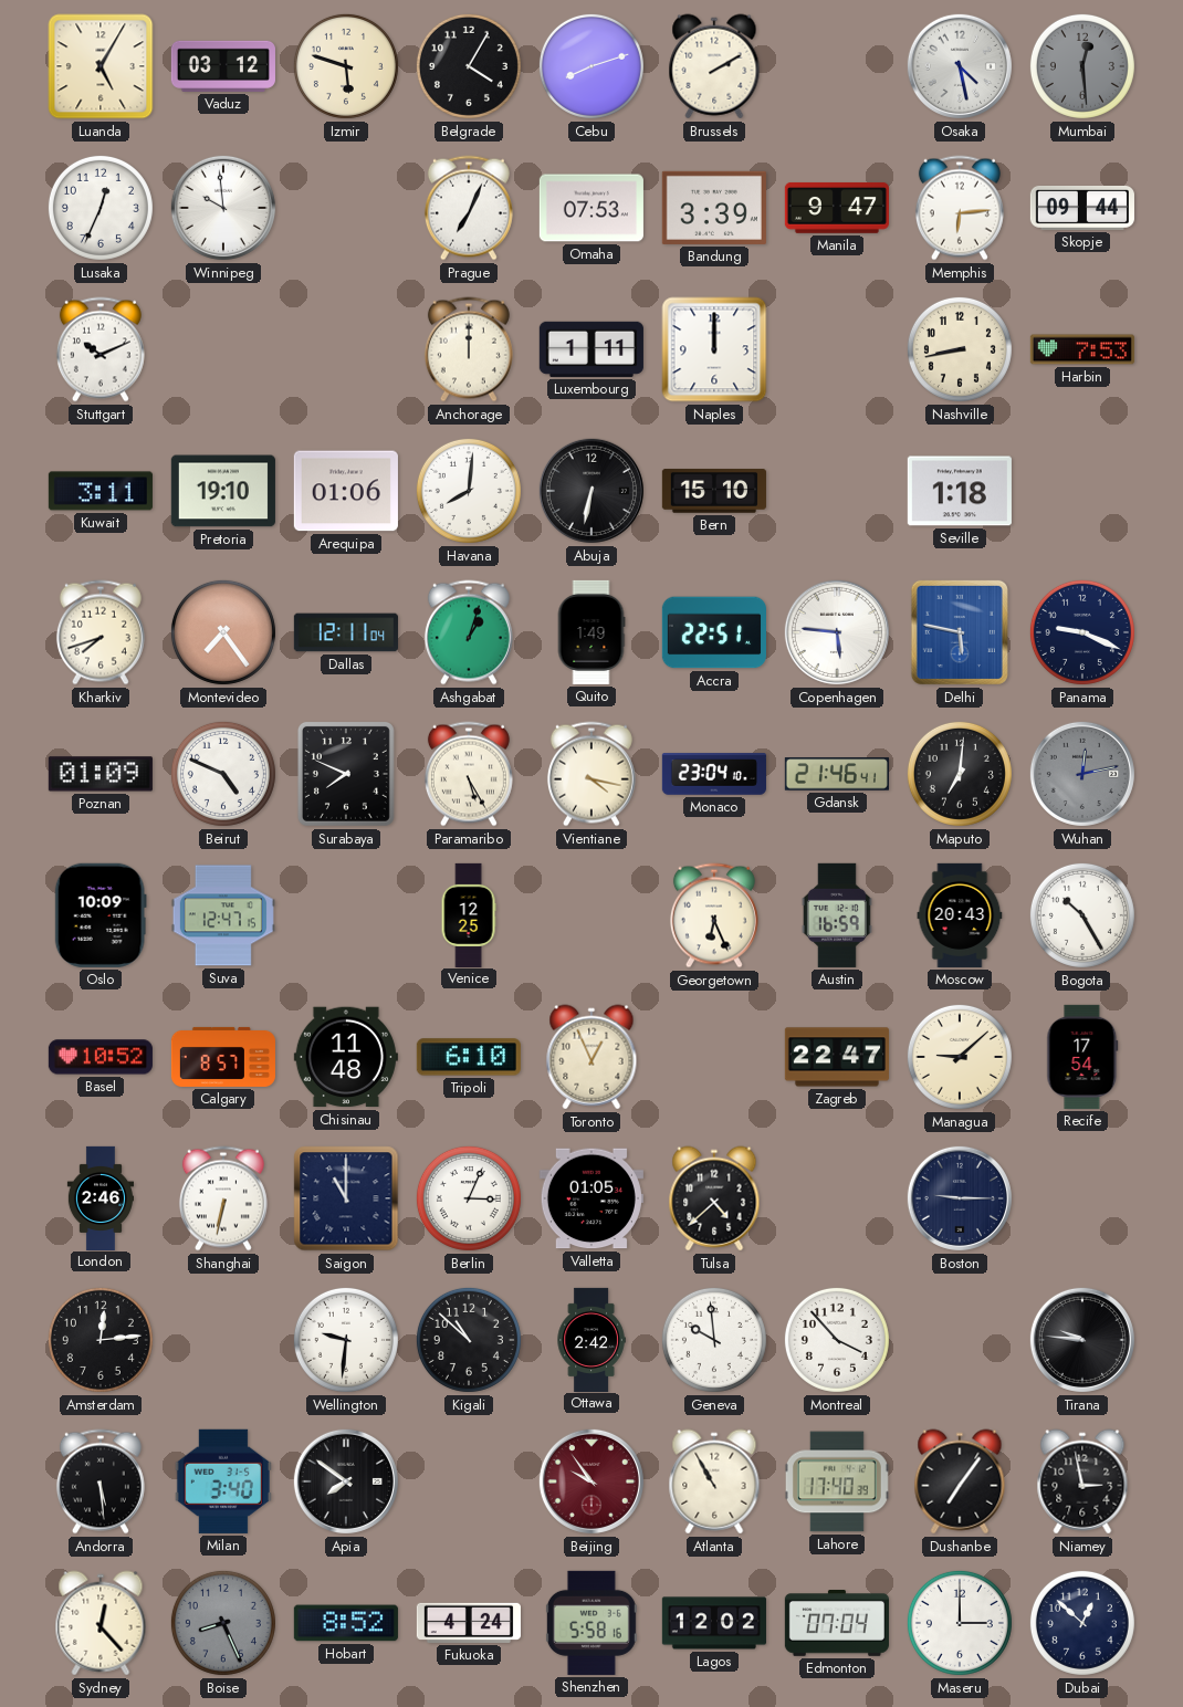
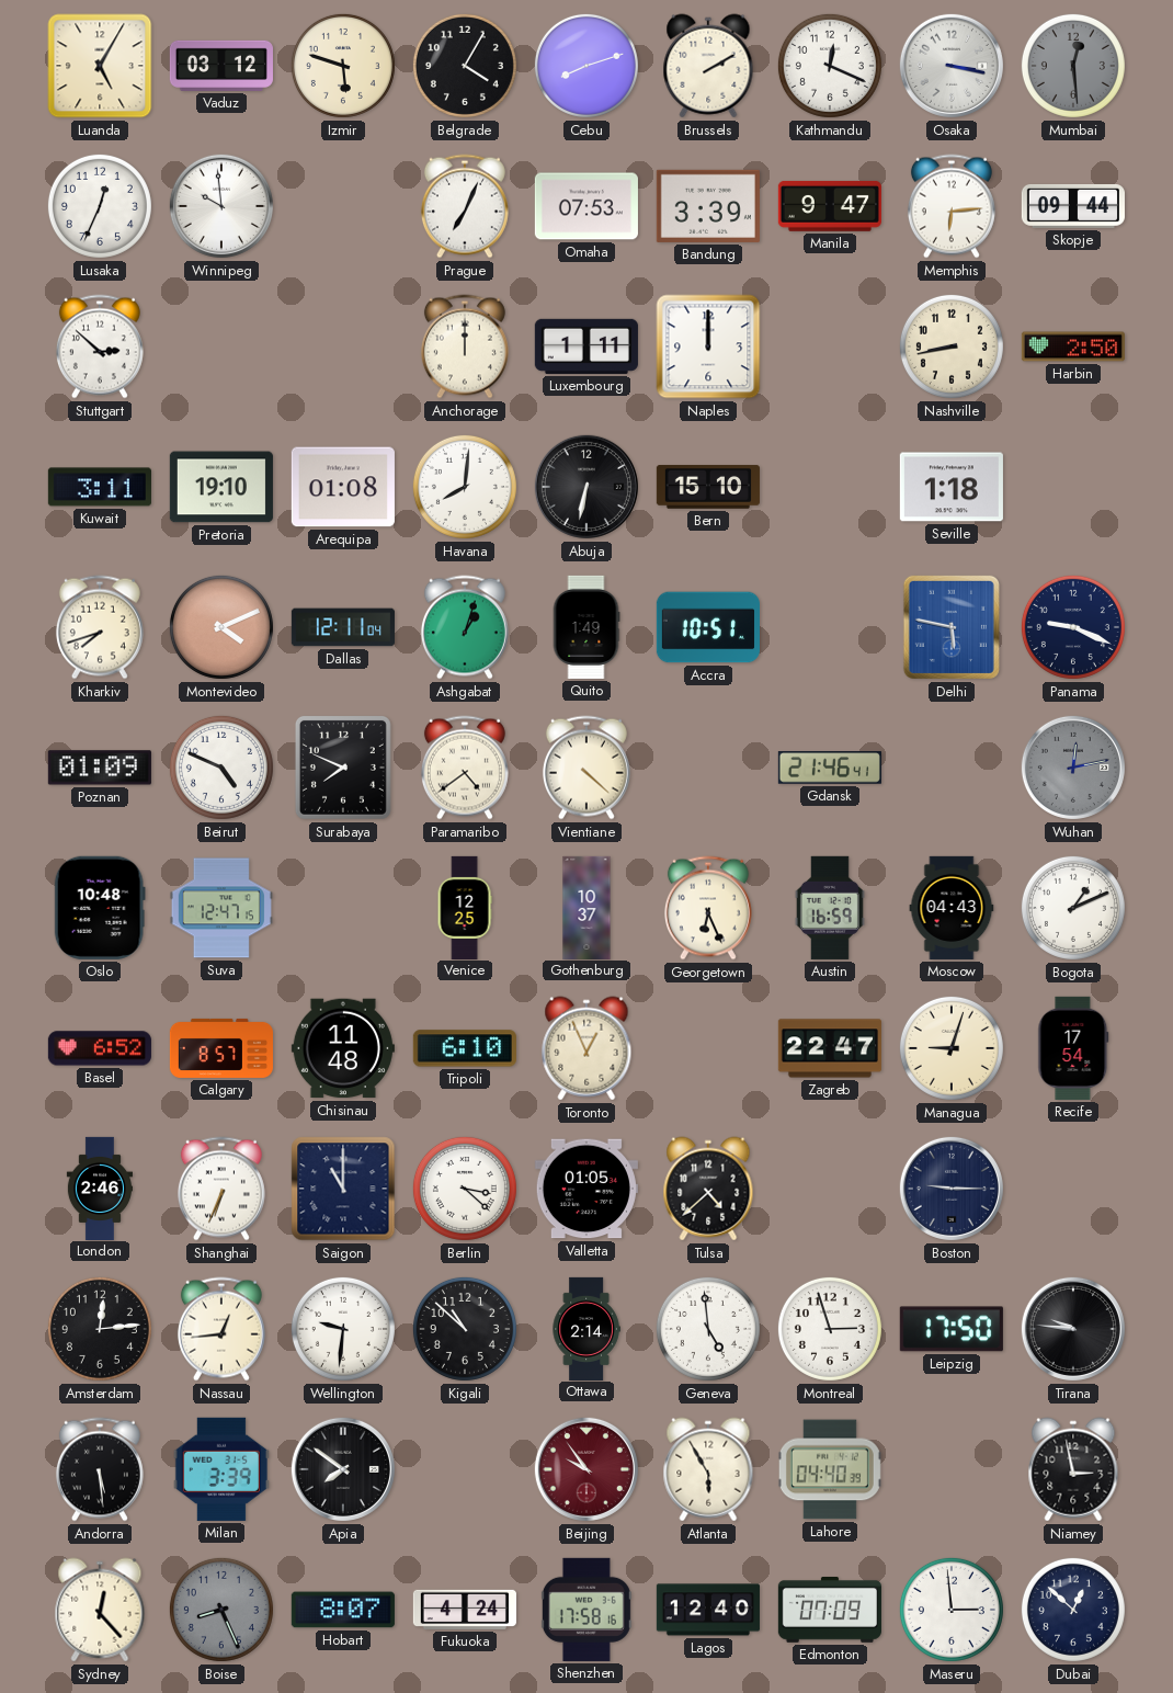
Kathmandu: none -> 12:19
Osaka: 4:28 -> 3:17
Stuttgart: 10:11 -> 2:52
Harbin: 7:53 -> 2:50
Arequipa: 01:06 -> 01:08
Montevideo: 7:24 -> 4:11
Accra: 22:51 -> 10:51
Copenhagen: 5:46 -> none
Paramaribo: 5:25 -> 4:39
Vientiane: 4:17 -> 4:22
Monaco: 23:04 -> none
Maputo: 7:01 -> none
Oslo: 10:09 -> 10:48
Gothenburg: none -> 10:37
Moscow: 20:43 -> 04:43
Bogota: 10:25 -> 1:11
Basel: 10:52 -> 6:52
Managua: 9:08 -> 9:03
Shanghai: 6:32 -> 6:34
Berlin: 3:04 -> 3:22
Nassau: none -> 12:44
Ottawa: 2:42 -> 2:14
Geneva: 9:59 -> 4:59
Montreal: 3:53 -> 2:57
Leipzig: none -> 17:50
Milan: 3:40 -> 3:39
Atlanta: 10:55 -> 5:55
Lahore: 17:40 -> 04:40
Dushanbe: 7:06 -> none
Hobart: 8:52 -> 8:07
Shenzhen: 5:58 -> 17:58
Lagos: 12:02 -> 12:40
Edmonton: 07:04 -> 07:09
Maseru: 3:00 -> 2:59
